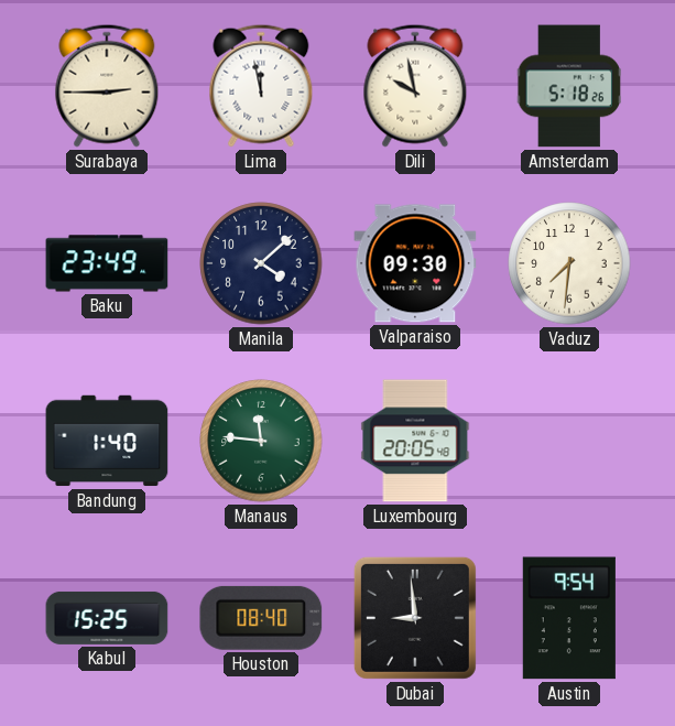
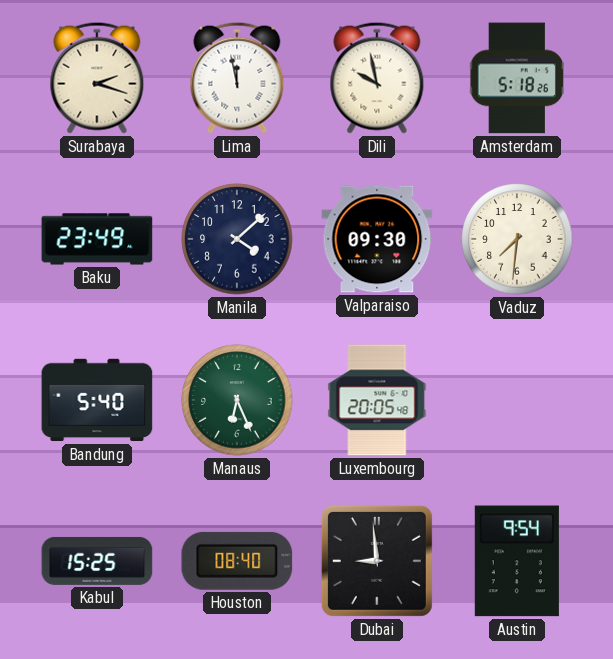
Surabaya: 2:45 -> 2:18
Bandung: 1:40 -> 5:40
Manaus: 11:46 -> 6:26
